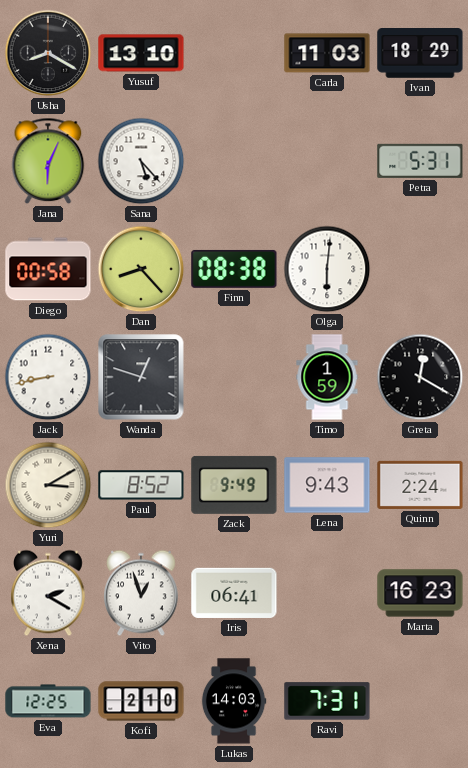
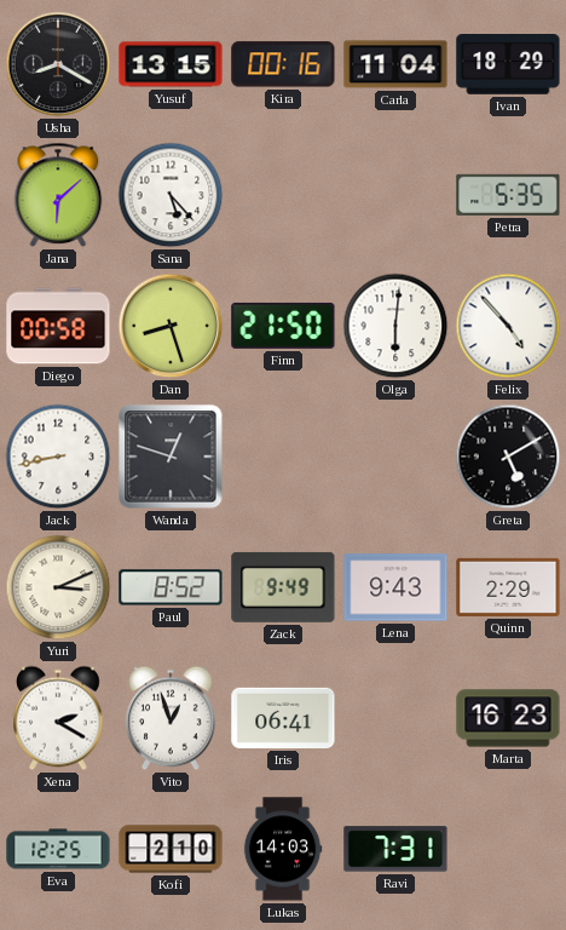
Yusuf: 13:10 -> 13:15
Kira: none -> 00:16
Carla: 11:03 -> 11:04
Jana: 6:04 -> 6:08
Petra: 5:31 -> 5:35
Dan: 8:23 -> 8:27
Finn: 08:38 -> 21:50
Felix: none -> 4:53
Timo: 1:59 -> none
Greta: 12:20 -> 5:10
Yuri: 3:10 -> 3:11
Quinn: 2:24 -> 2:29
